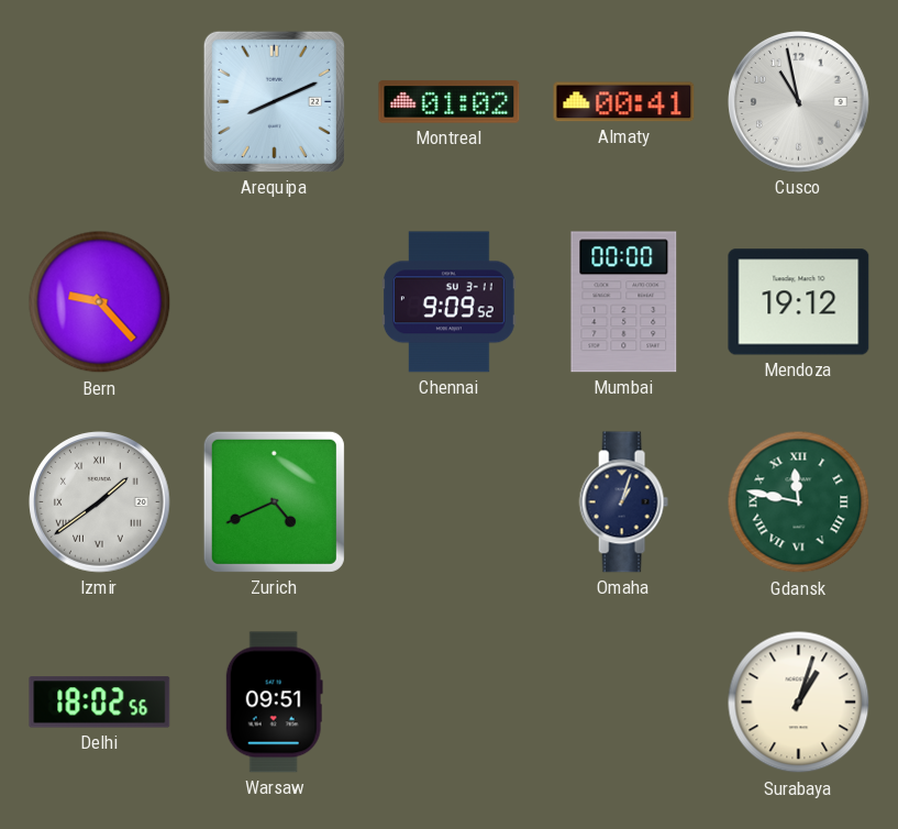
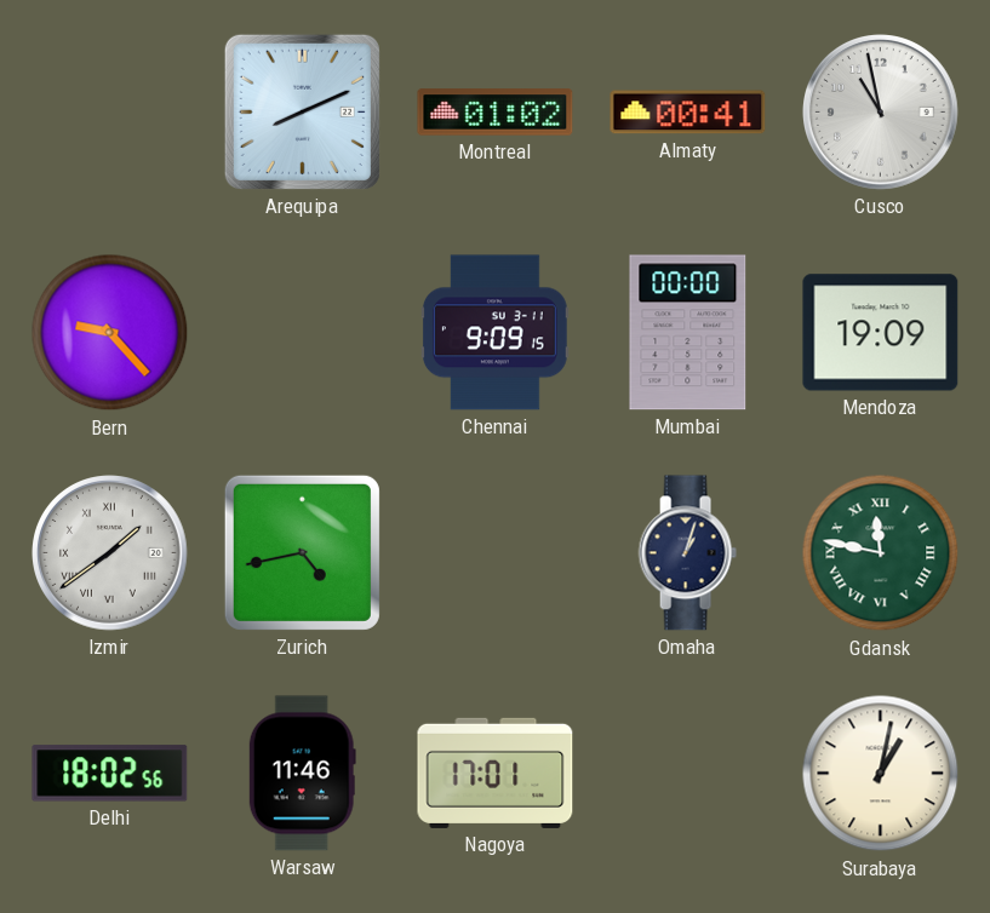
Chennai: 9:09:52 -> 9:09:15
Mendoza: 19:12 -> 19:09
Zurich: 4:41 -> 4:43
Warsaw: 09:51 -> 11:46
Nagoya: none -> 17:01
Surabaya: 1:03 -> 1:02
